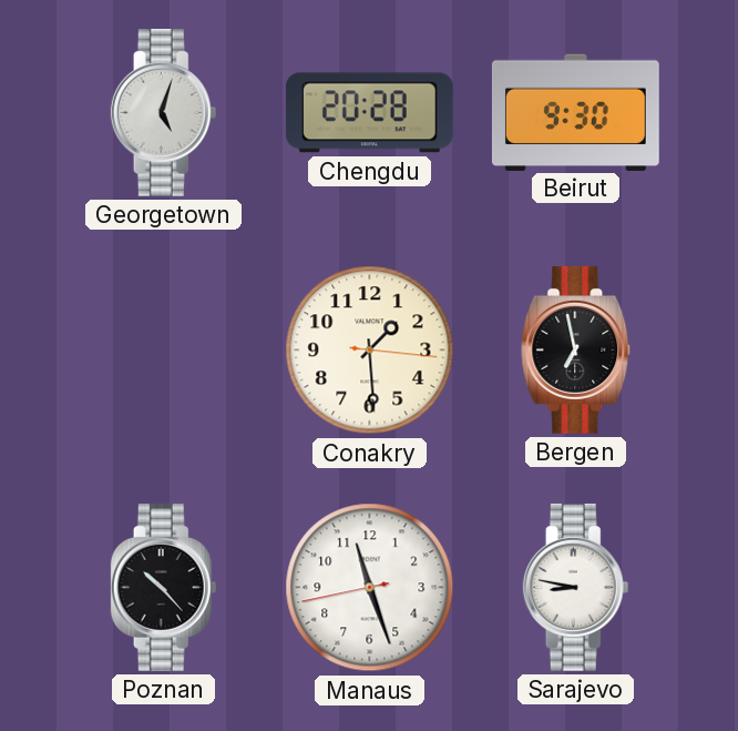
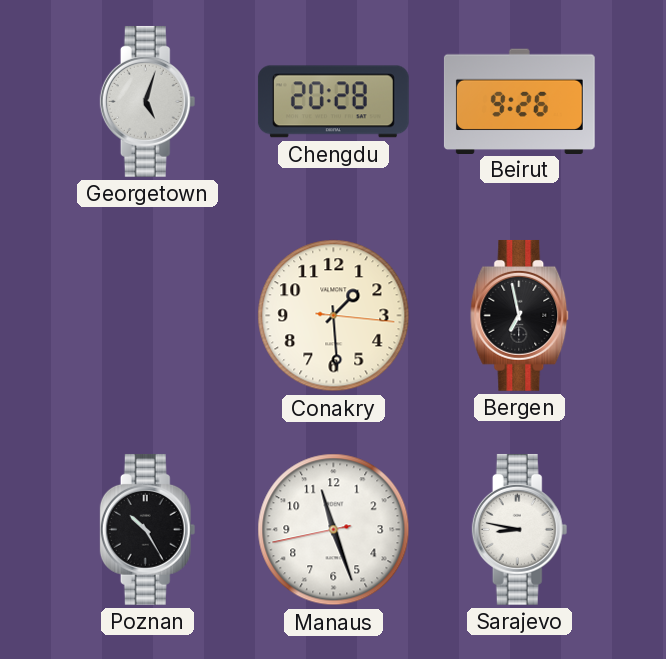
Beirut: 9:30 -> 9:26
Poznan: 10:23 -> 10:25
